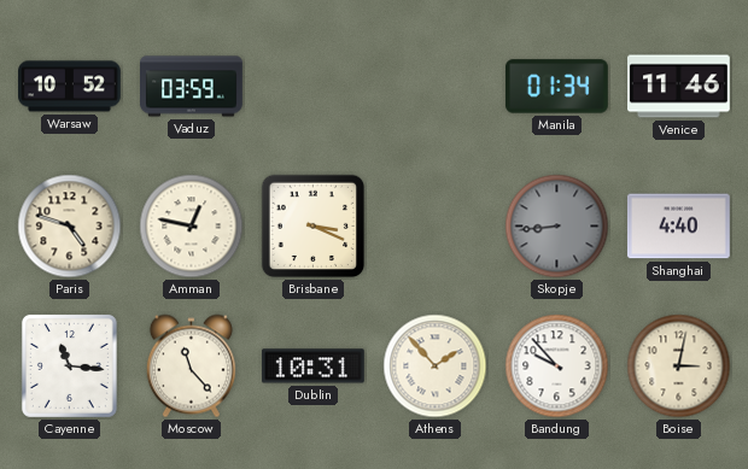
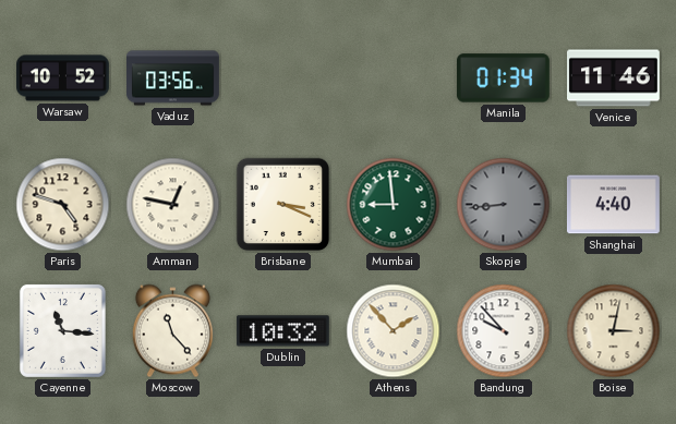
Vaduz: 03:59 -> 03:56
Mumbai: none -> 8:59
Dublin: 10:31 -> 10:32
